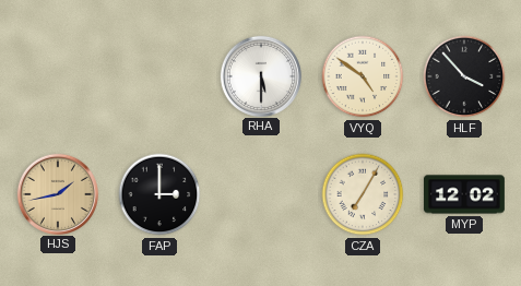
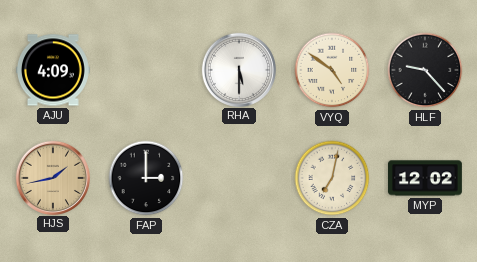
AJU: none -> 4:09
HLF: 3:53 -> 9:23
CZA: 7:05 -> 7:02
